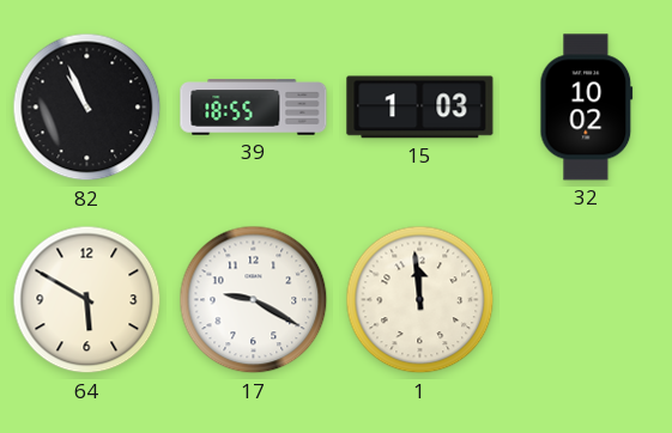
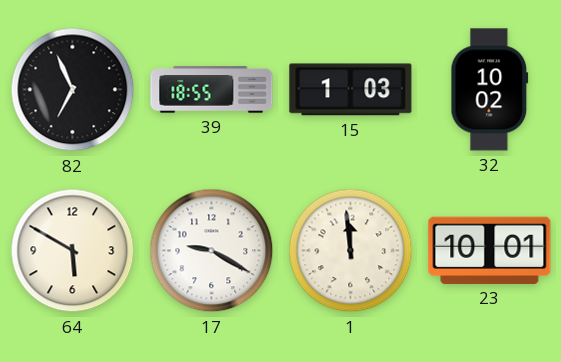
82: 10:56 -> 6:56
23: none -> 10:01
